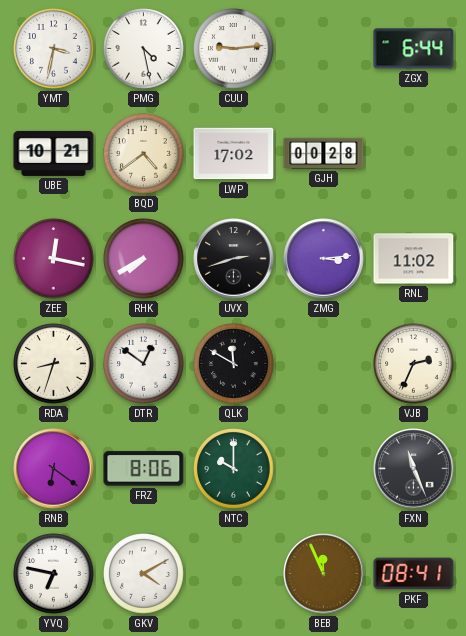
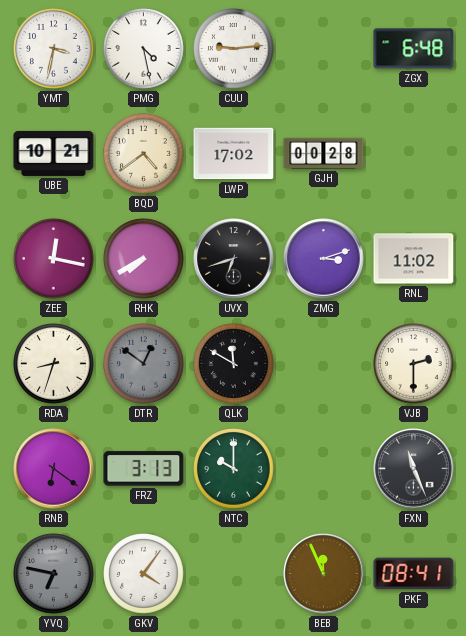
ZGX: 6:44 -> 6:48
UVX: 2:42 -> 6:42
ZMG: 3:14 -> 3:12
DTR dial: white -> grey
VJB: 2:34 -> 2:30
FRZ: 8:06 -> 3:13
YVQ dial: white -> grey
GKV: 4:10 -> 4:06
